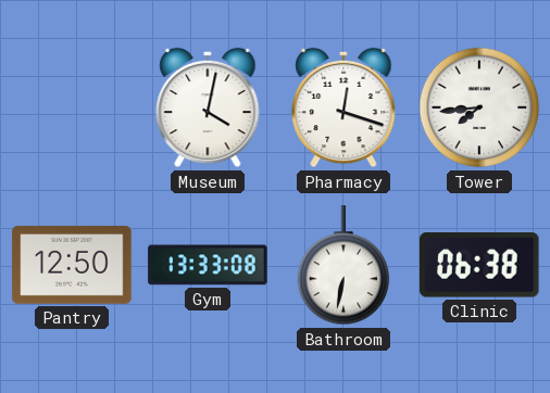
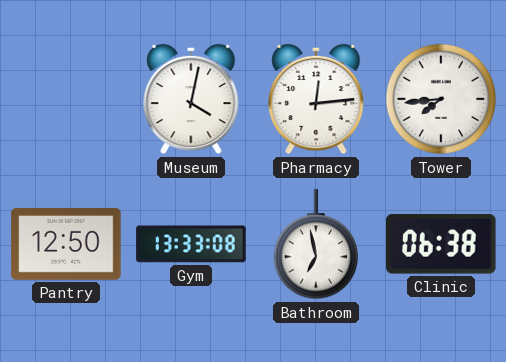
Pharmacy: 12:18 -> 12:14
Bathroom: 6:32 -> 6:58
